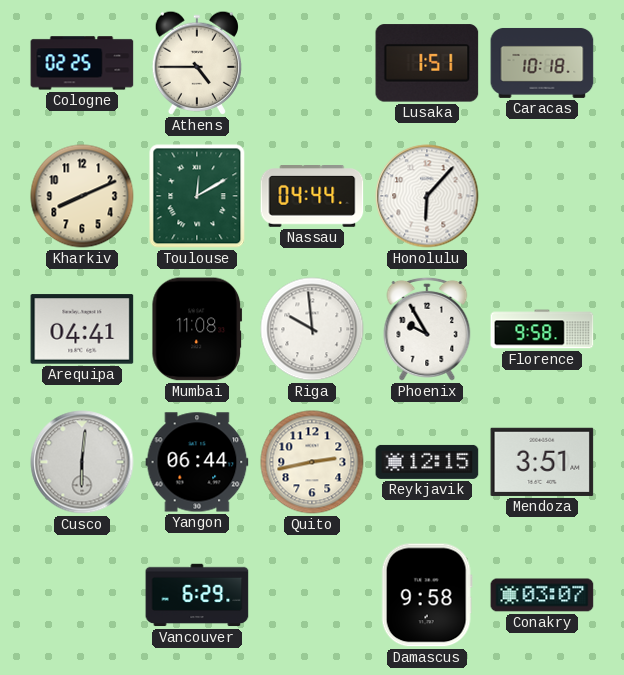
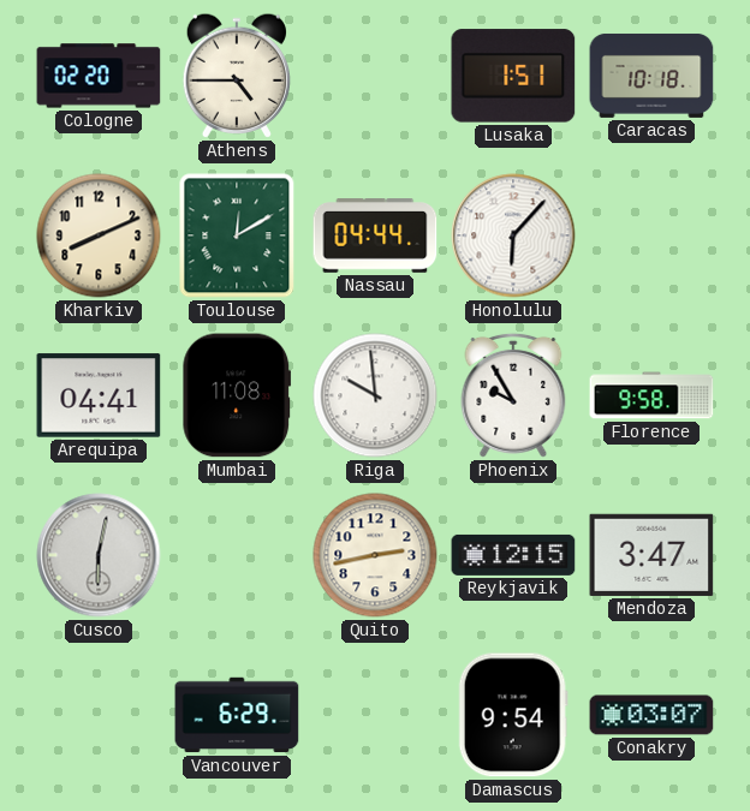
Cologne: 02:25 -> 02:20
Cusco: 6:01 -> 6:02
Yangon: 06:44 -> none
Mendoza: 3:51 -> 3:47
Damascus: 9:58 -> 9:54
